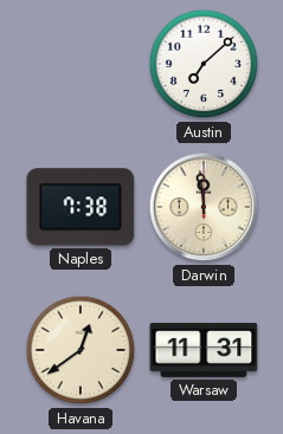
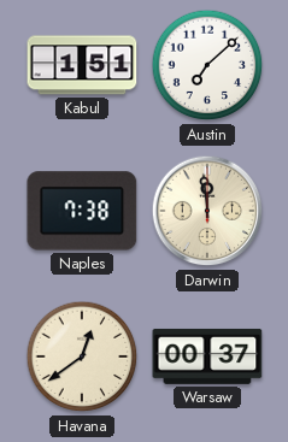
Kabul: none -> 1:51
Warsaw: 11:31 -> 00:37
